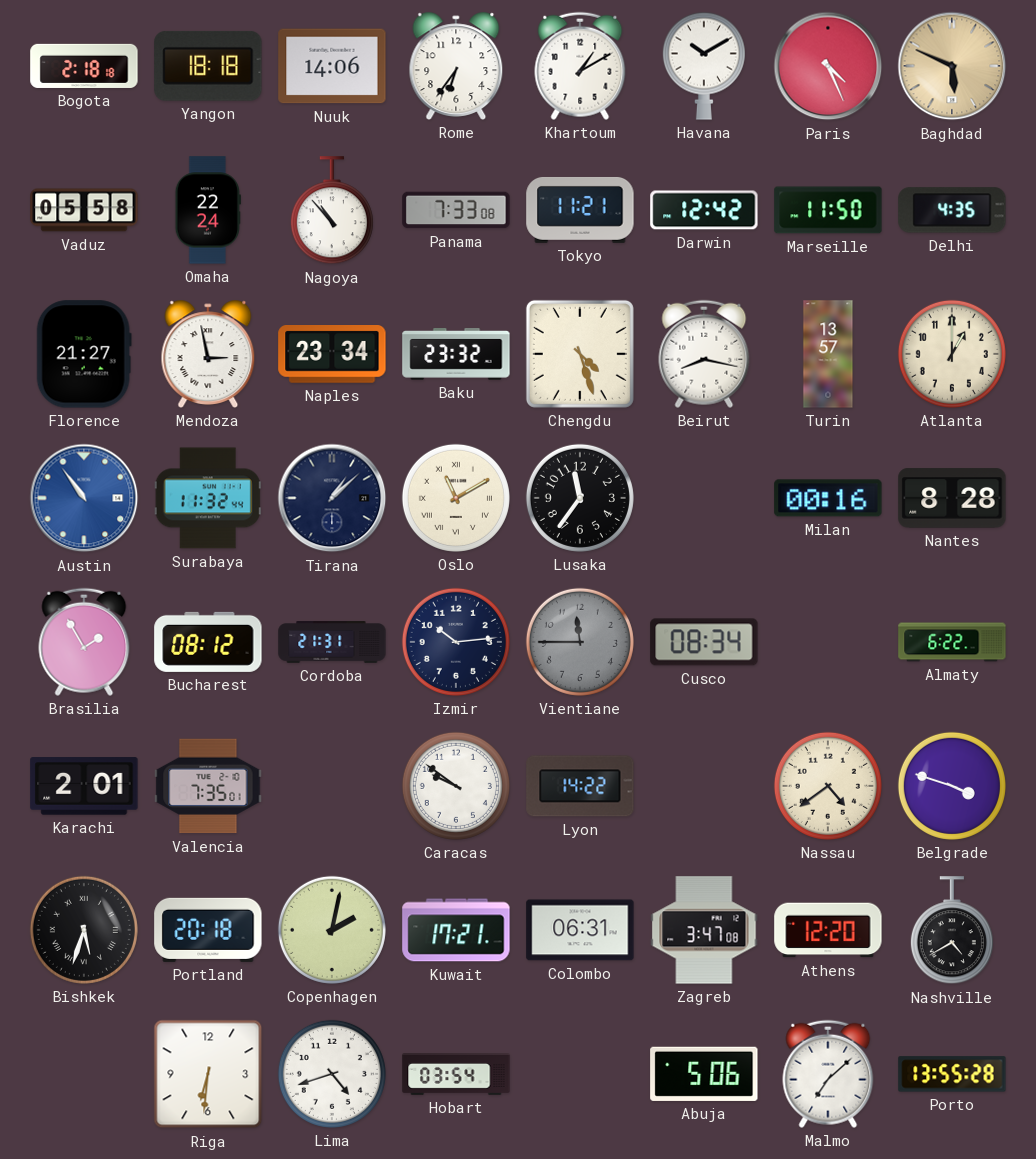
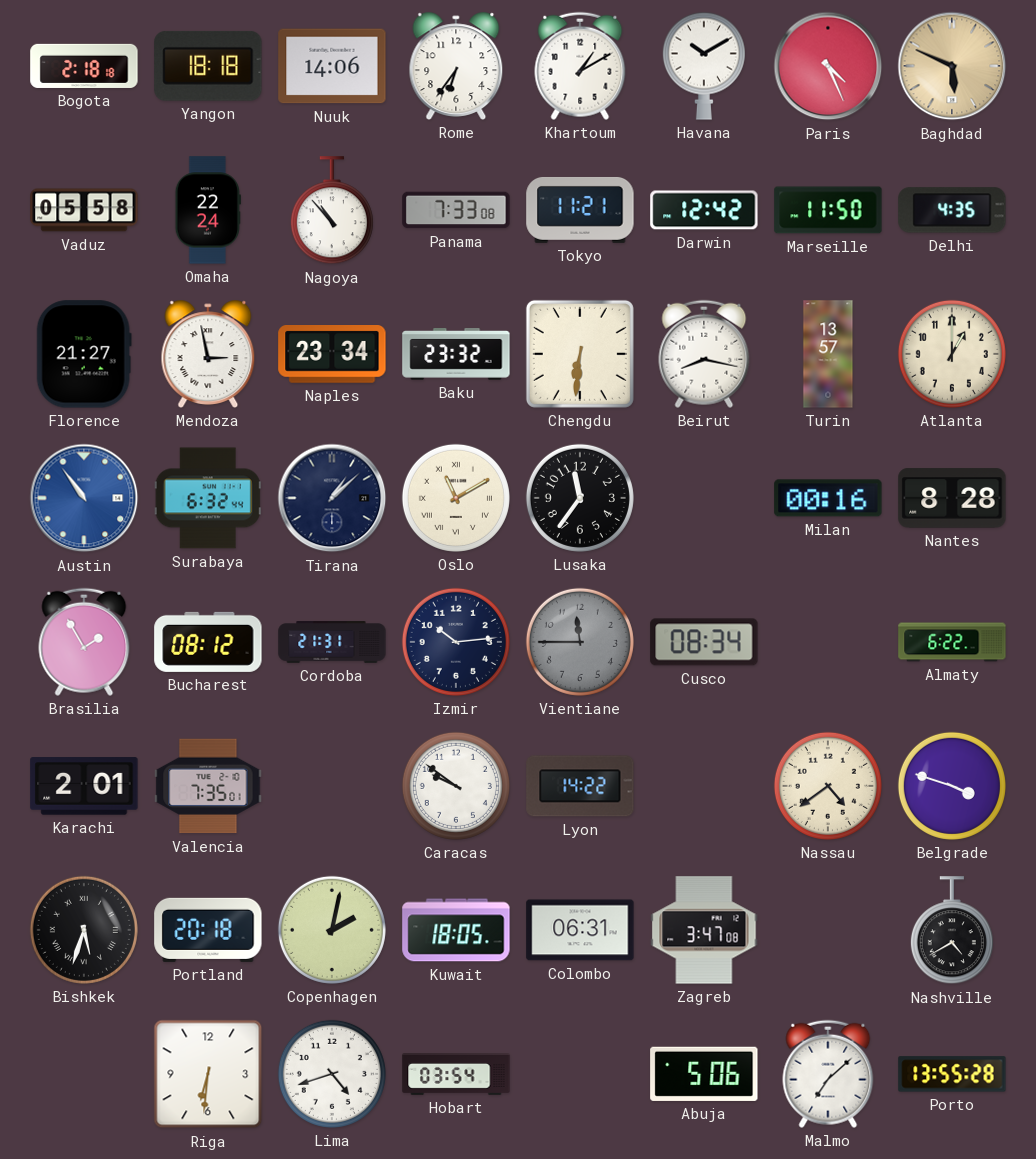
Chengdu: 4:27 -> 6:31
Surabaya: 11:32 -> 6:32
Kuwait: 17:21 -> 18:05
Athens: 12:20 -> none
